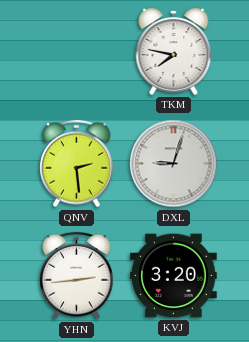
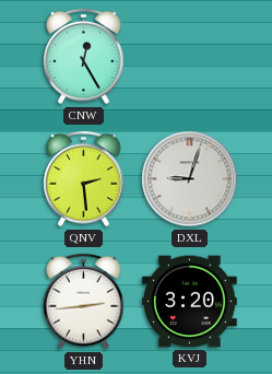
CNW: none -> 12:25
TKM: 7:47 -> none
